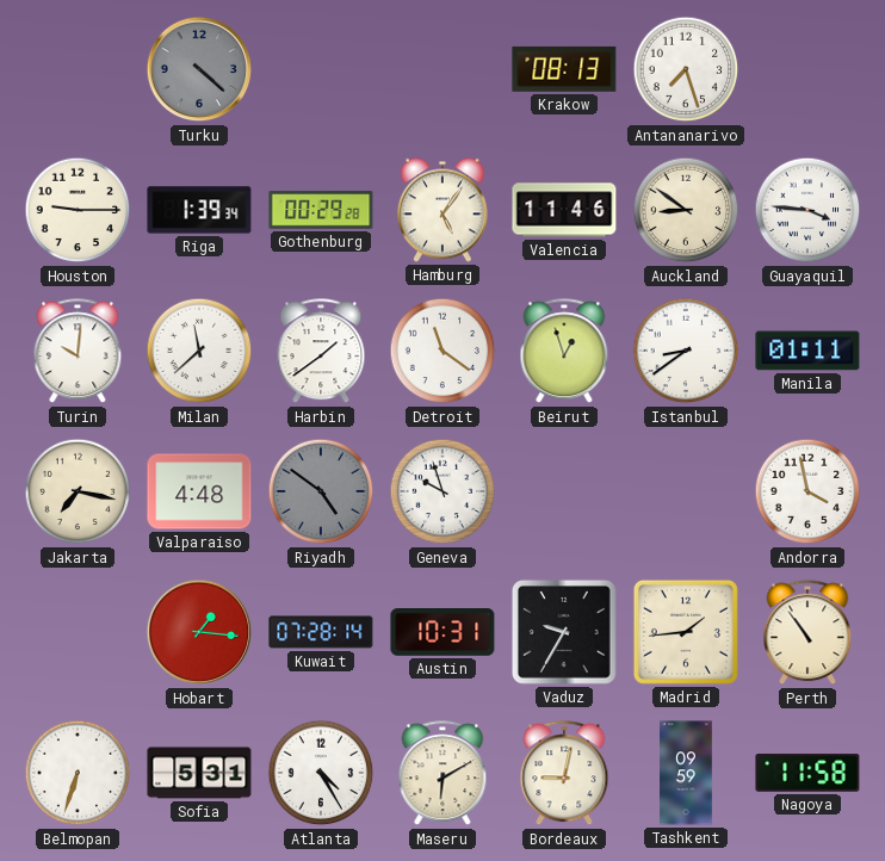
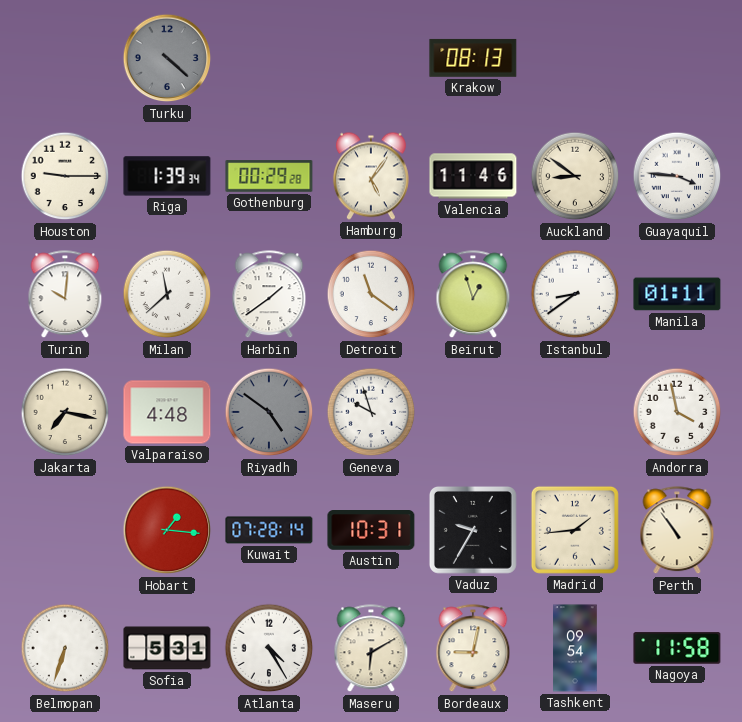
Antananarivo: 7:27 -> none
Tashkent: 09:59 -> 09:54
